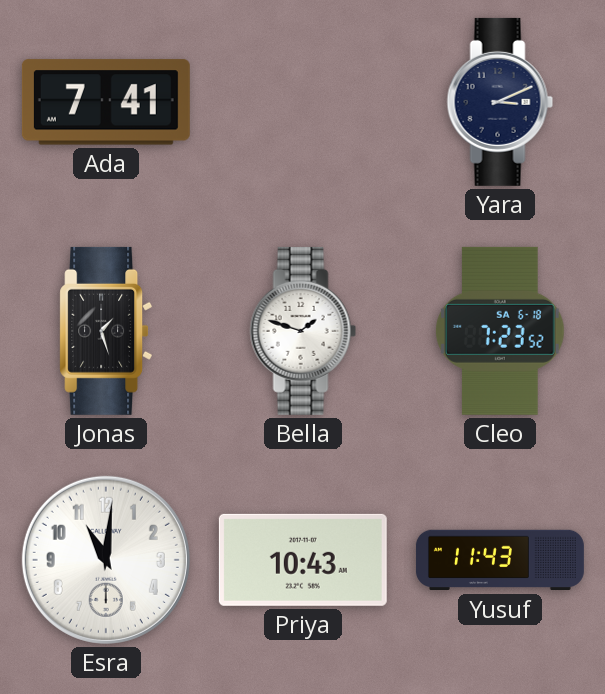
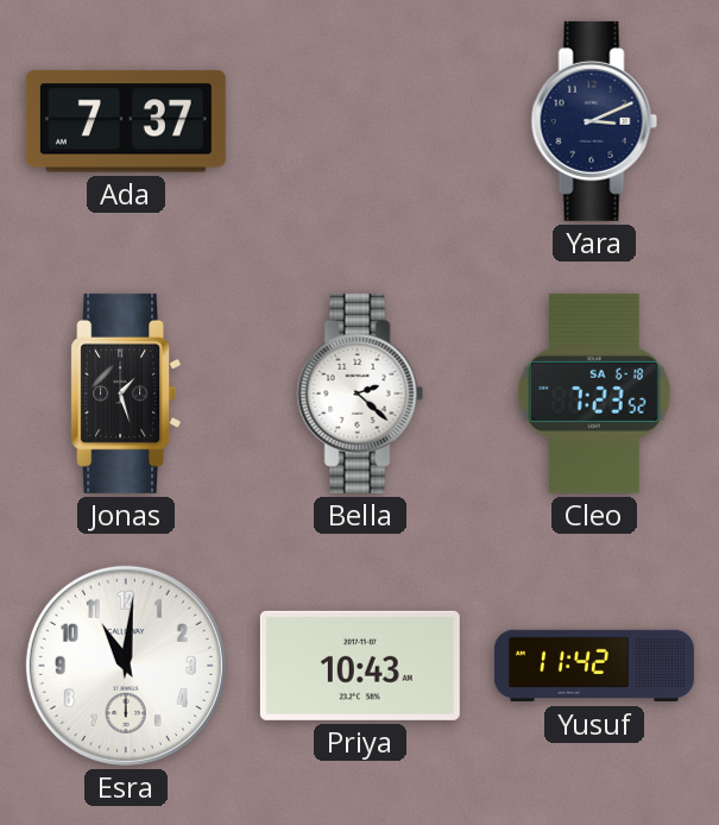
Ada: 7:41 -> 7:37
Bella: 1:48 -> 2:22
Yusuf: 11:43 -> 11:42
